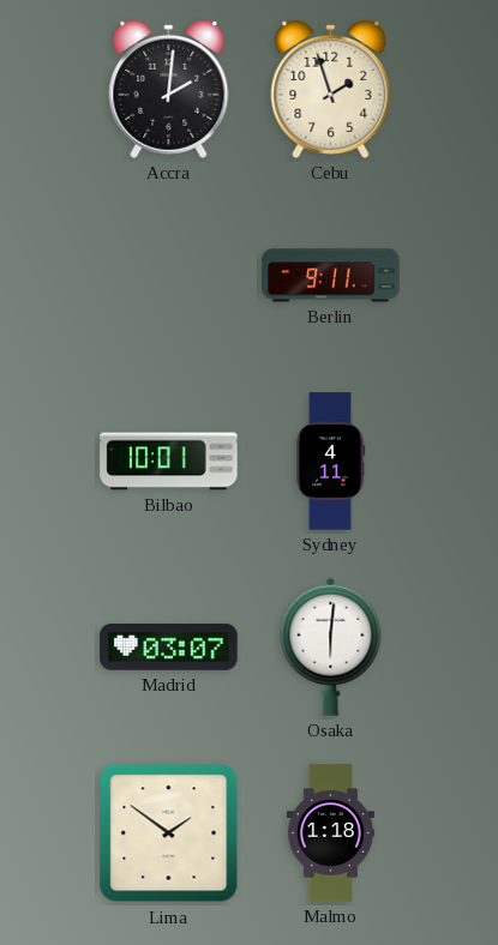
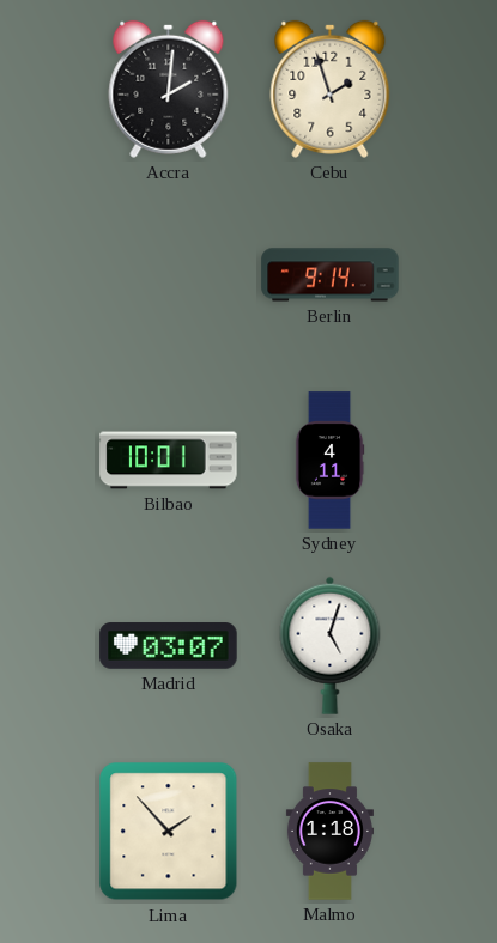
Berlin: 9:11 -> 9:14
Osaka: 6:01 -> 5:03
Lima: 1:51 -> 1:53
